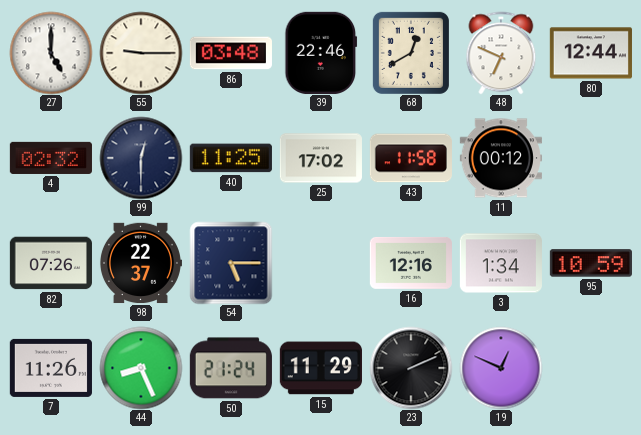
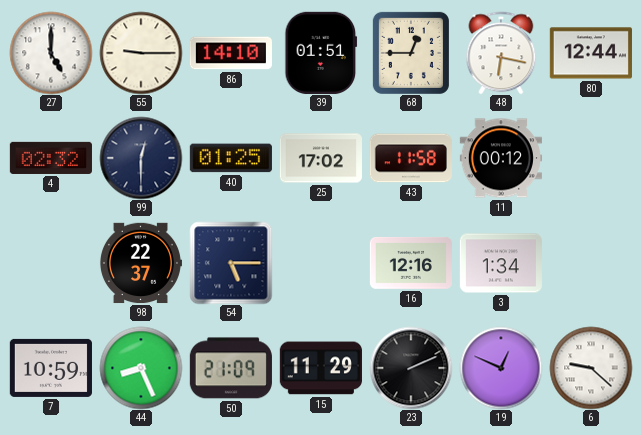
86: 03:48 -> 14:10
39: 22:46 -> 01:51
68: 12:40 -> 12:45
48: 6:49 -> 6:17
40: 11:25 -> 01:25
82: 07:26 -> none
95: 10:59 -> none
7: 11:26 -> 10:59
50: 21:24 -> 21:09
6: none -> 9:22
